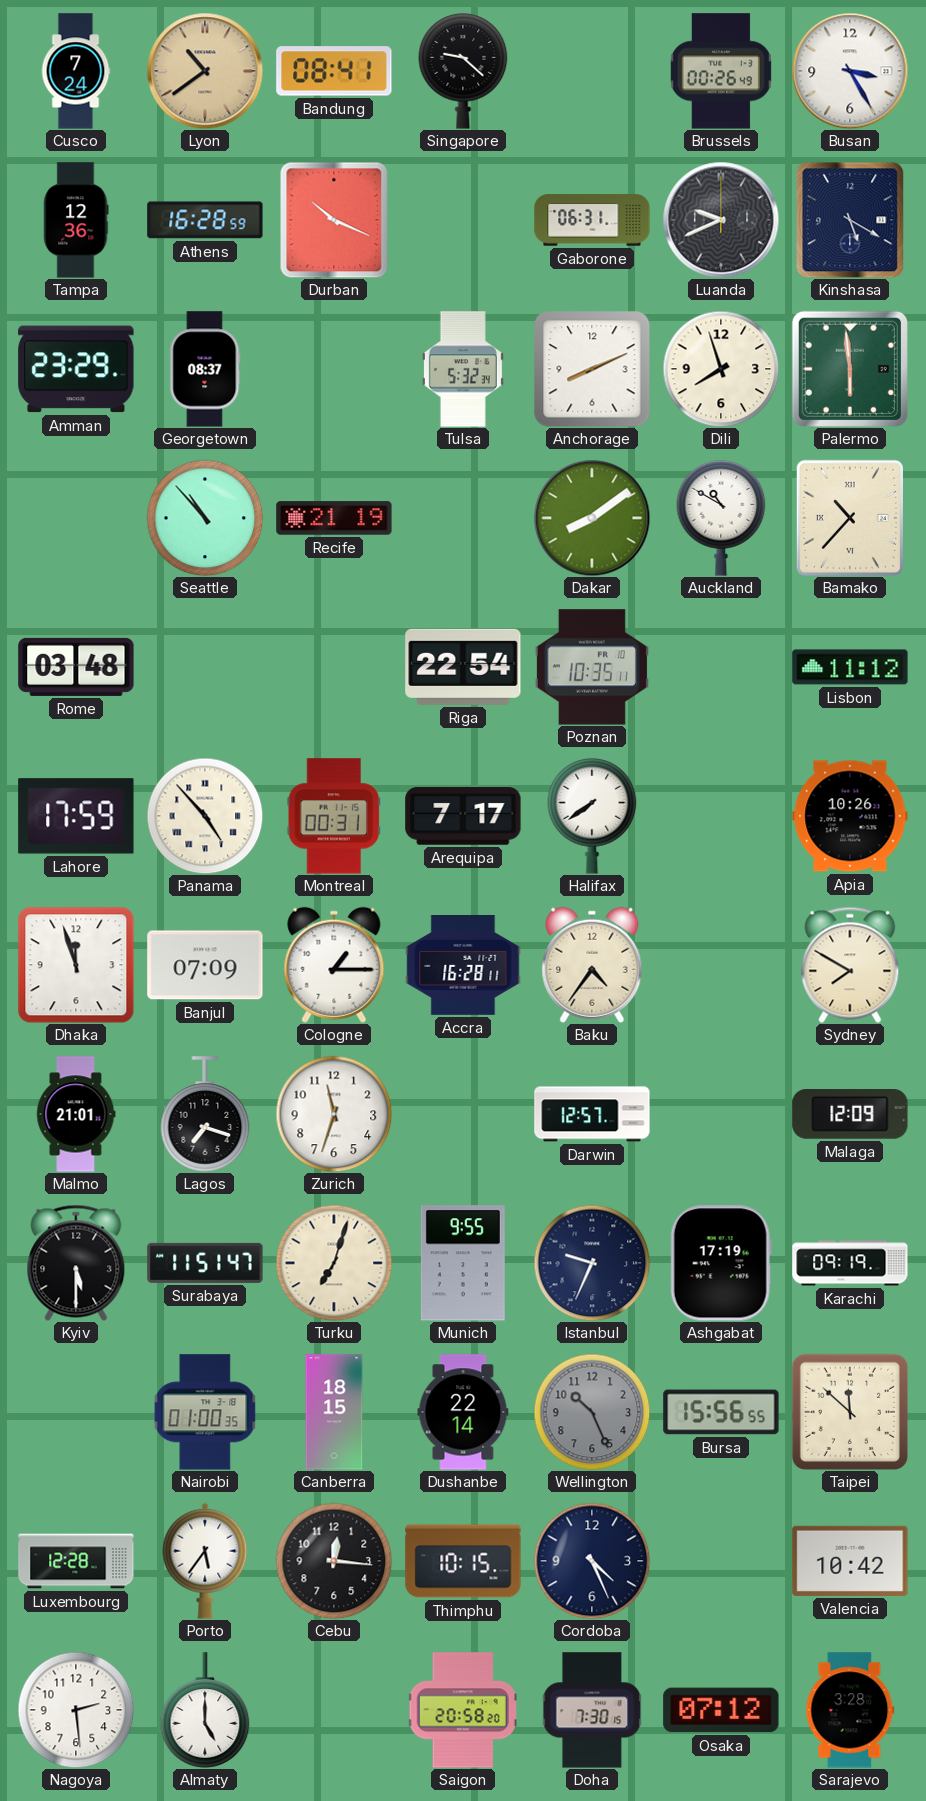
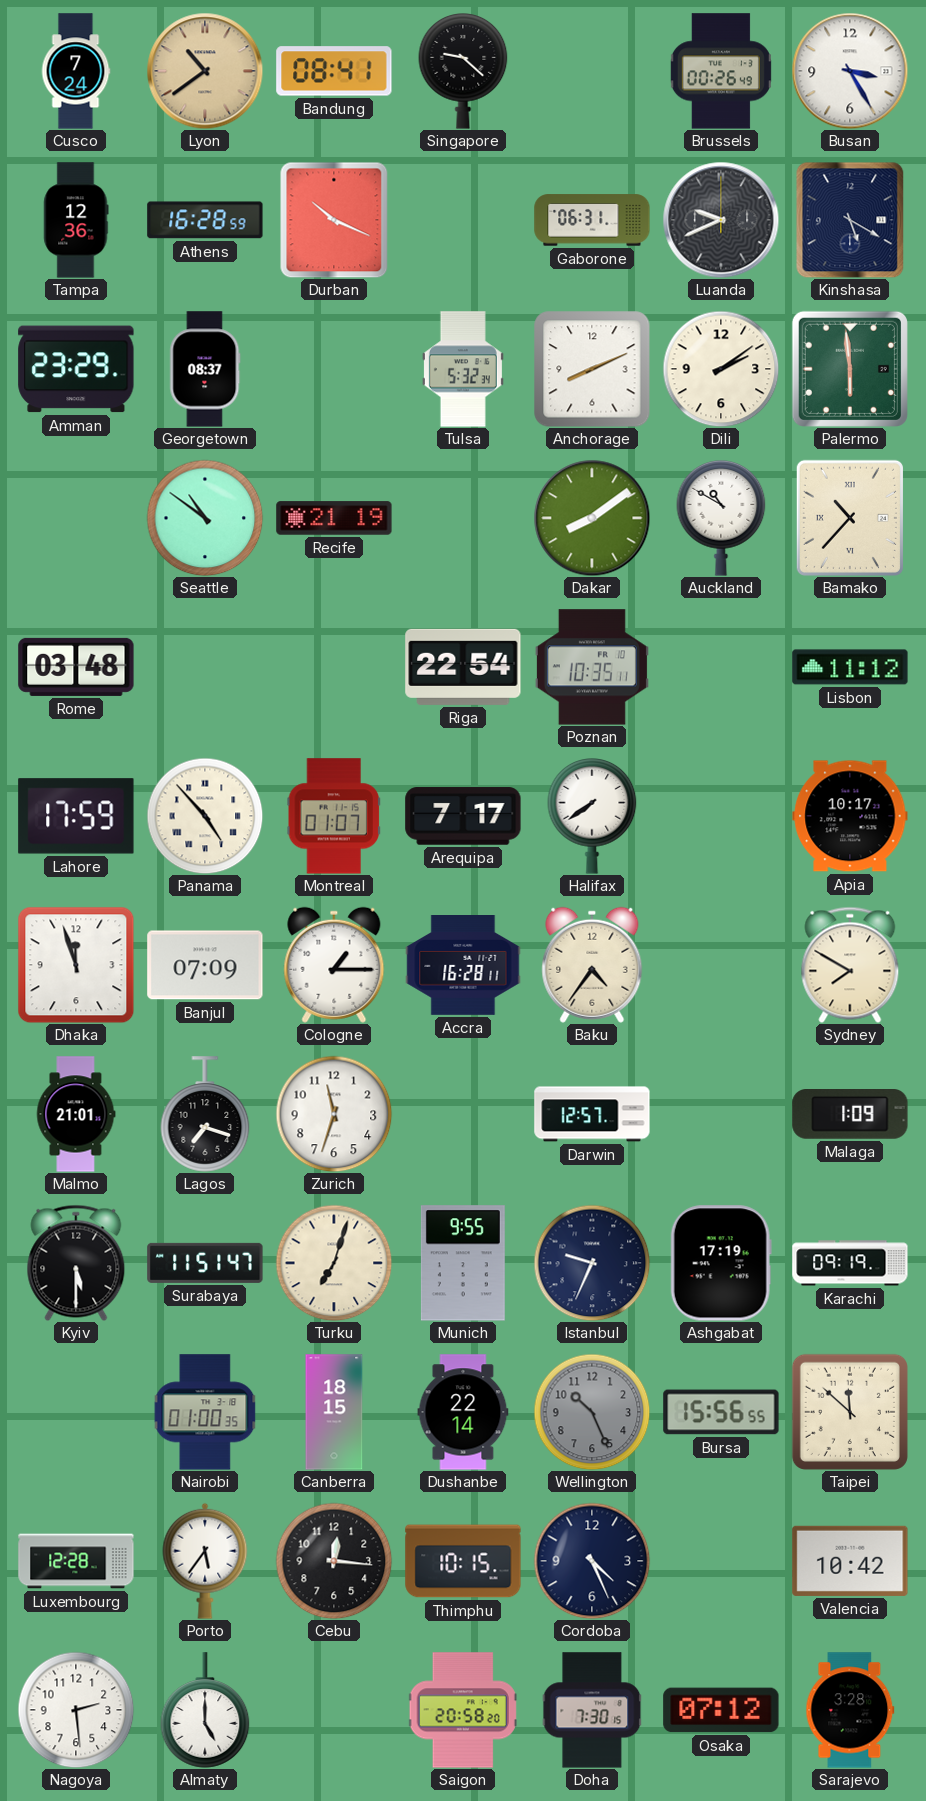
Dili: 7:57 -> 2:09
Seattle: 10:53 -> 10:51
Montreal: 00:31 -> 01:07
Apia: 10:26 -> 10:17
Malaga: 12:09 -> 1:09
